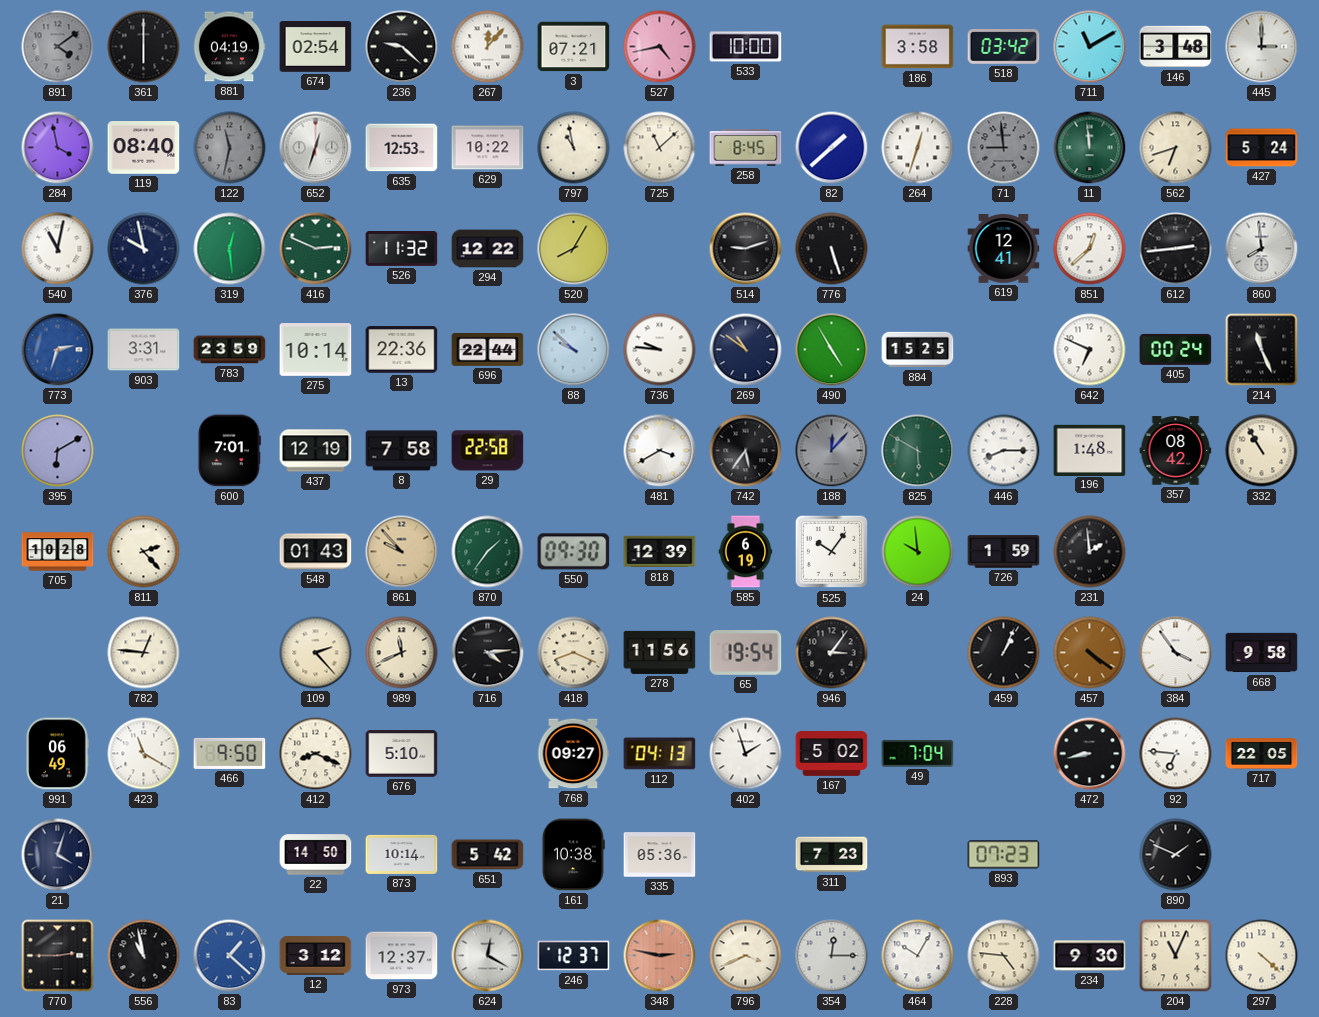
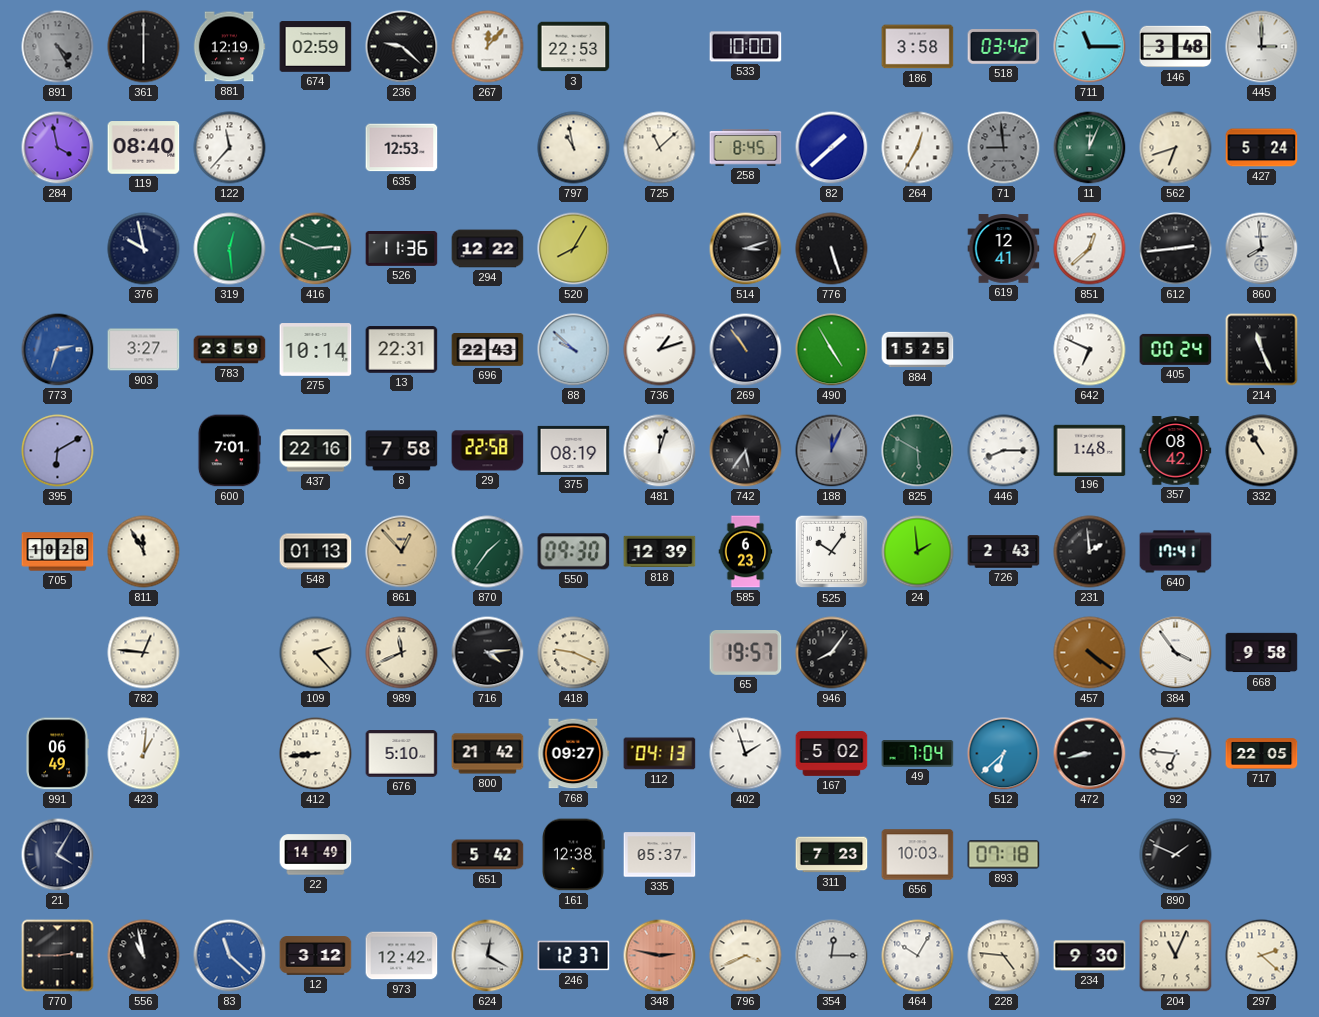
891: 4:09 -> 4:25
881: 04:19 -> 12:19
674: 02:54 -> 02:59
3: 07:21 -> 22:53
527: 4:43 -> none
711: 11:10 -> 11:15
122: 11:32 -> 11:37
122 dial: grey -> white
652: 12:33 -> none
629: 10:22 -> none
264: 12:33 -> 12:35
11: 11:59 -> 12:04
540: 11:02 -> none
526: 11:32 -> 11:36
514: 9:12 -> 3:12
903: 3:31 -> 3:27
13: 22:36 -> 22:31
696: 22:44 -> 22:43
736: 9:46 -> 1:12
269: 10:51 -> 10:54
437: 12:19 -> 22:16
375: none -> 08:19
481: 3:40 -> 12:03
188: 12:07 -> 12:04
811: 2:23 -> 11:55
548: 01:43 -> 01:13
861: 9:53 -> 12:53
585: 6:19 -> 6:23
24: 9:59 -> 1:59
726: 1:59 -> 2:43
640: none -> 17:41
418: 8:19 -> 9:19
278: 11:56 -> none
65: 19:54 -> 19:57
946: 3:06 -> 8:06
459: 1:04 -> none
423: 11:20 -> 1:01
466: 9:50 -> none
412: 8:19 -> 8:44
800: none -> 21:42
512: none -> 6:38
21: 4:03 -> 4:05
22: 14:50 -> 14:49
873: 10:14 -> none
161: 10:38 -> 12:38
335: 05:36 -> 05:37
656: none -> 10:03
893: 07:23 -> 07:18
83: 1:22 -> 11:22
973: 12:37 -> 12:42
297: 4:22 -> 2:22
